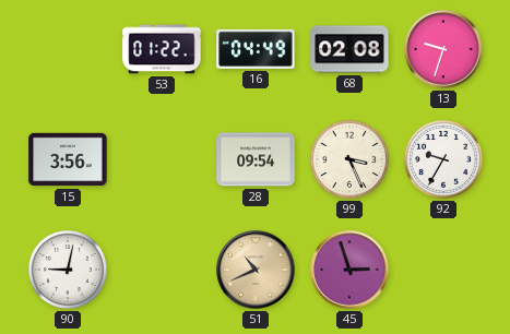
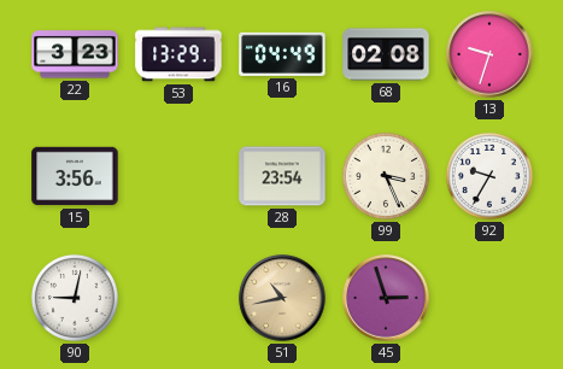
22: none -> 3:23
53: 01:22 -> 13:29
28: 09:54 -> 23:54
51: 10:41 -> 10:43
